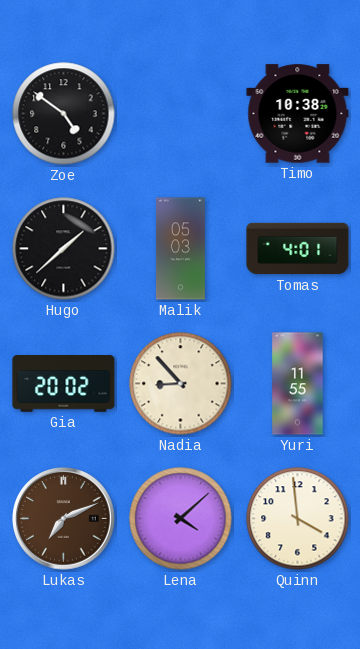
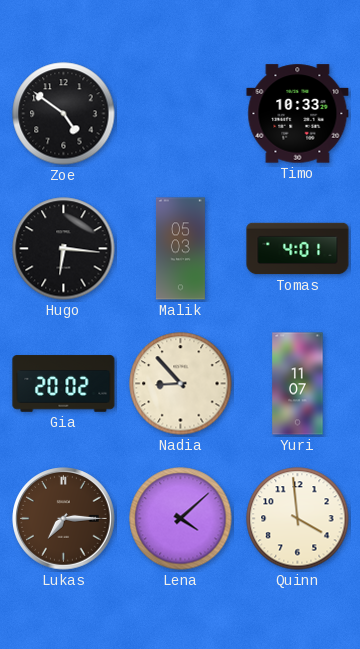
Timo: 10:38 -> 10:33
Hugo: 1:38 -> 6:16
Yuri: 11:55 -> 11:07
Lukas: 7:11 -> 7:15
